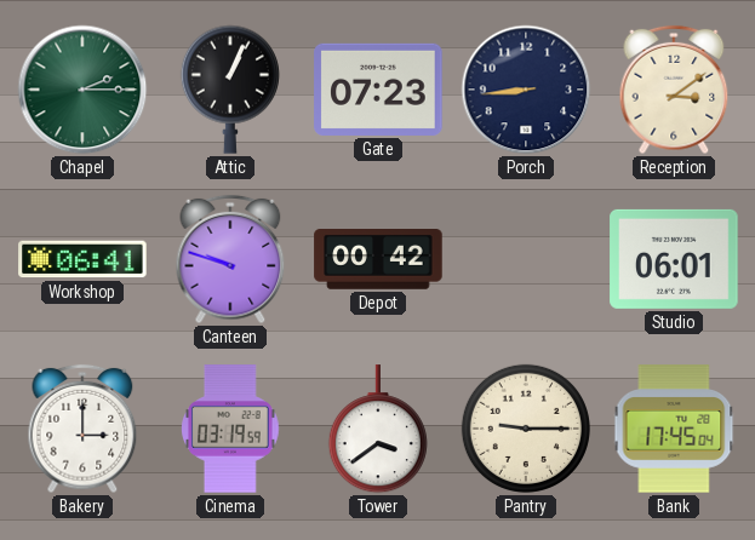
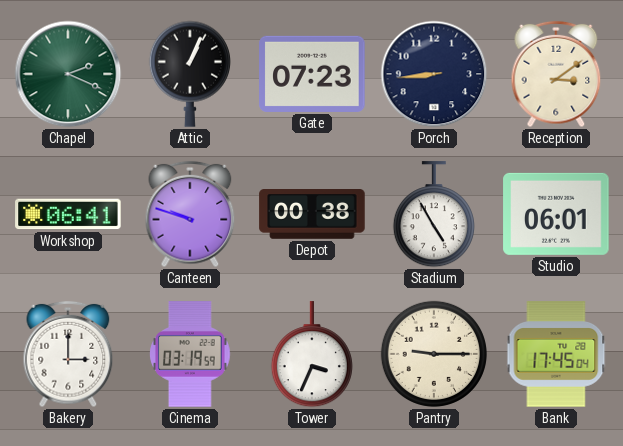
Chapel: 2:15 -> 2:19
Depot: 00:42 -> 00:38
Stadium: none -> 4:55
Tower: 3:39 -> 3:34
